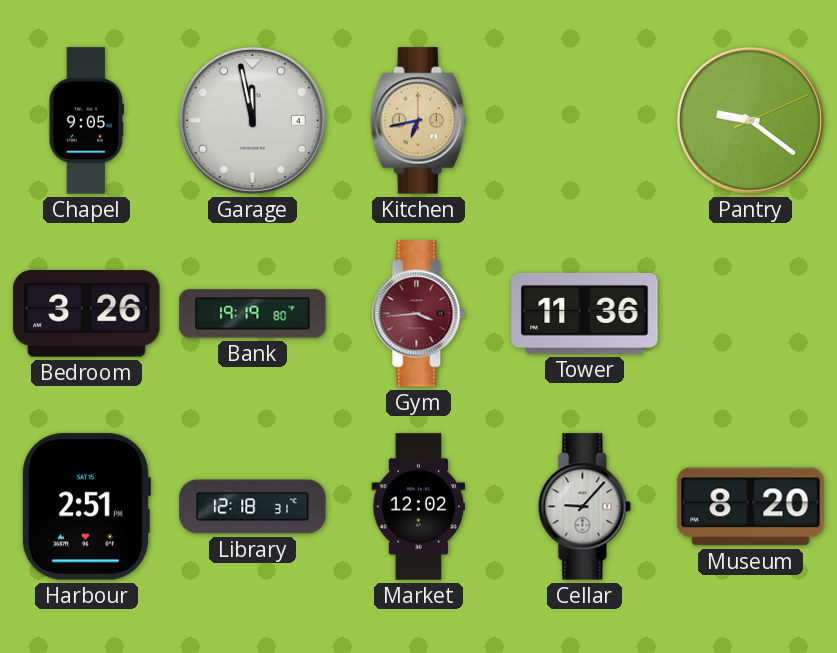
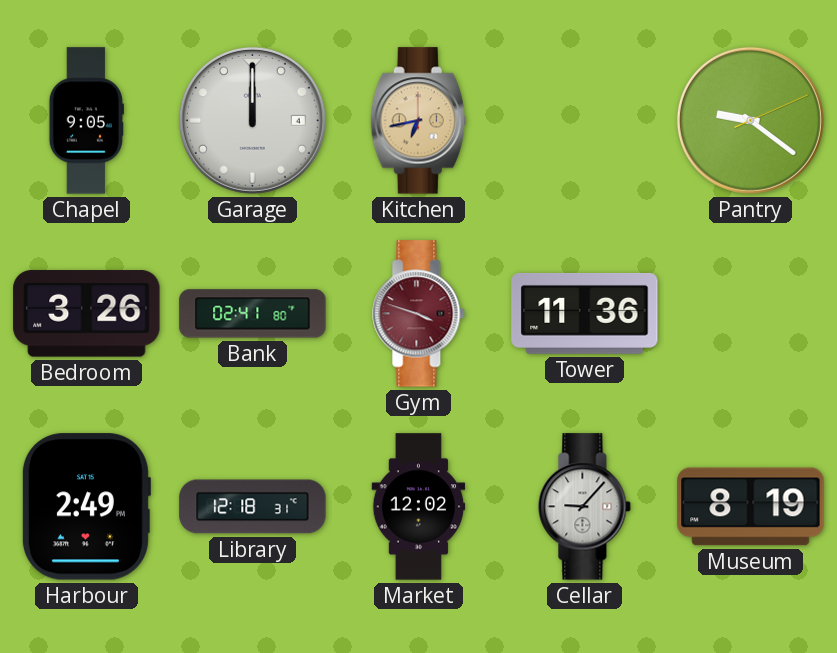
Garage: 11:58 -> 12:00
Bank: 19:19 -> 02:41
Gym: 3:44 -> 3:48
Harbour: 2:51 -> 2:49
Museum: 8:20 -> 8:19
